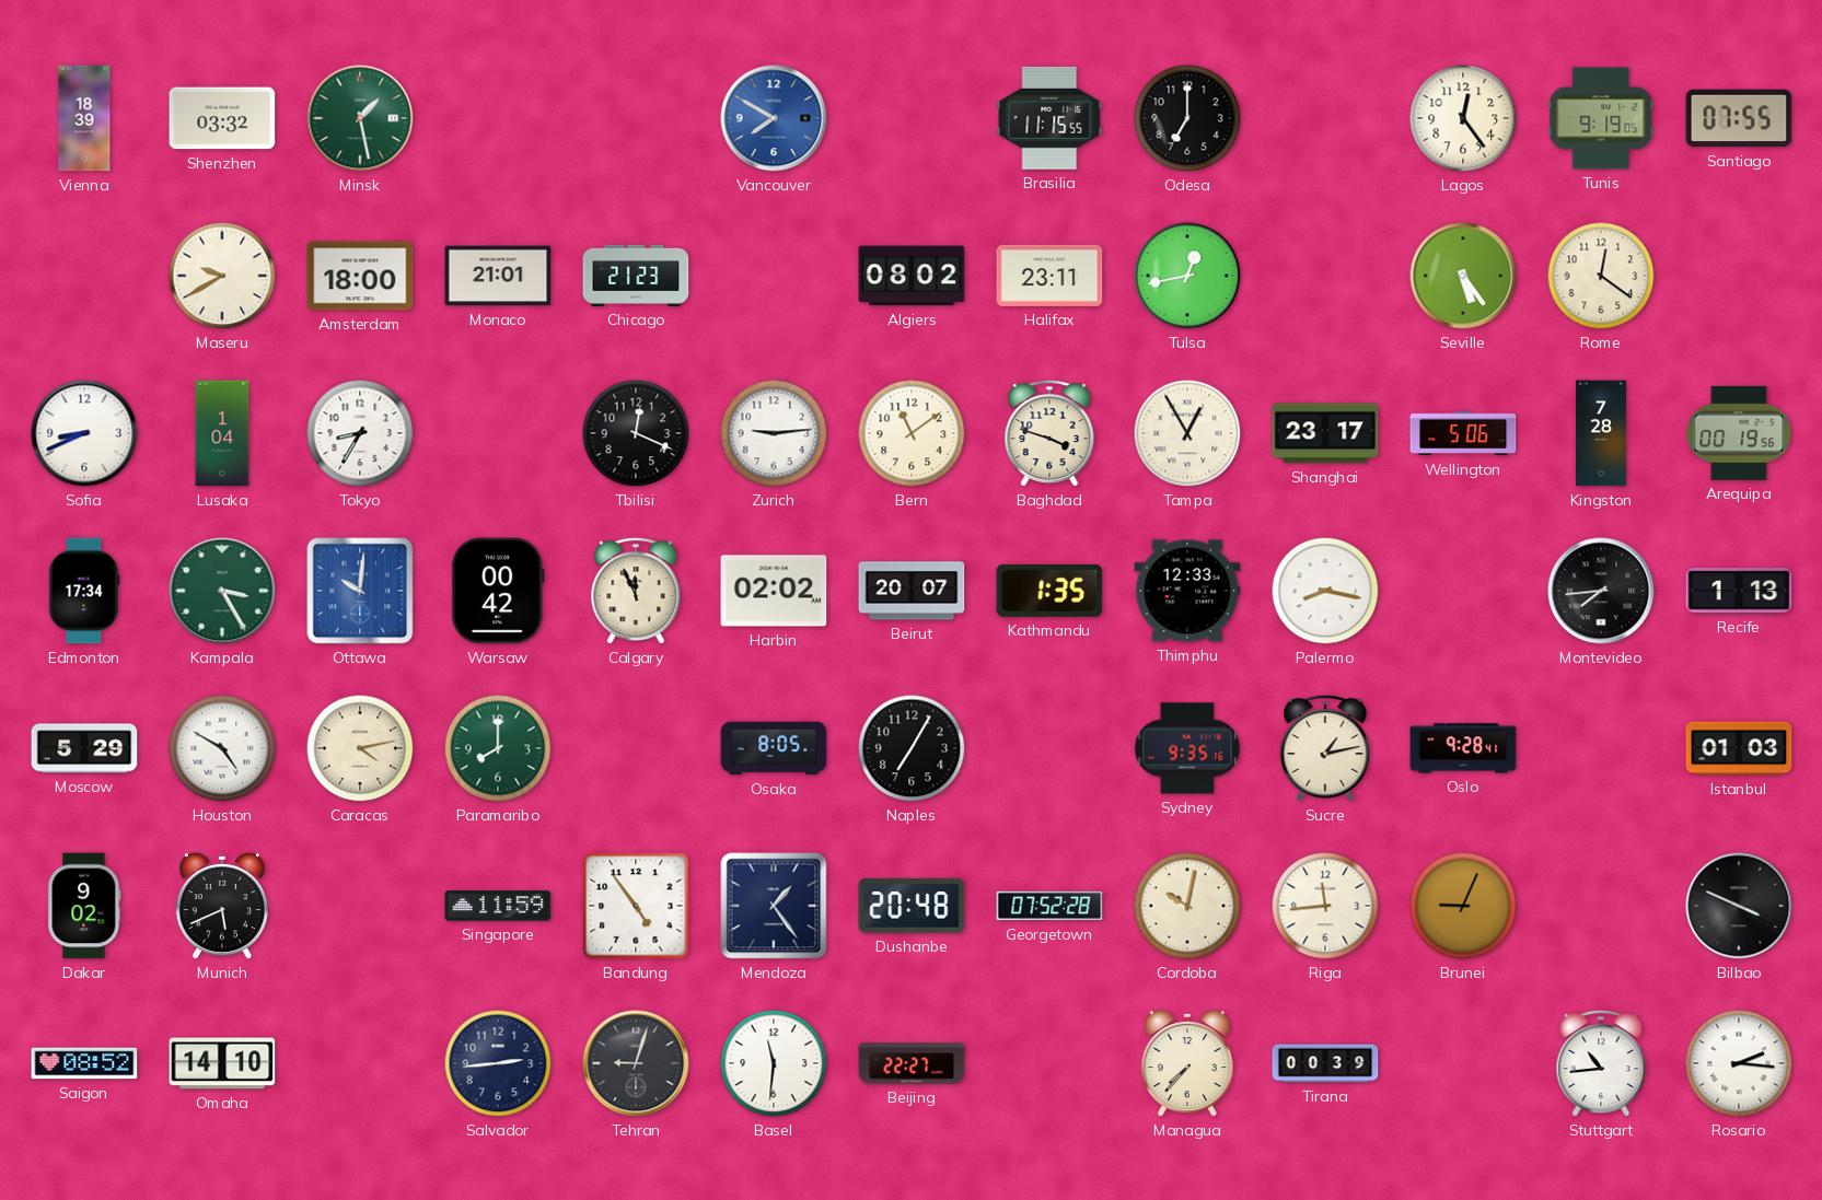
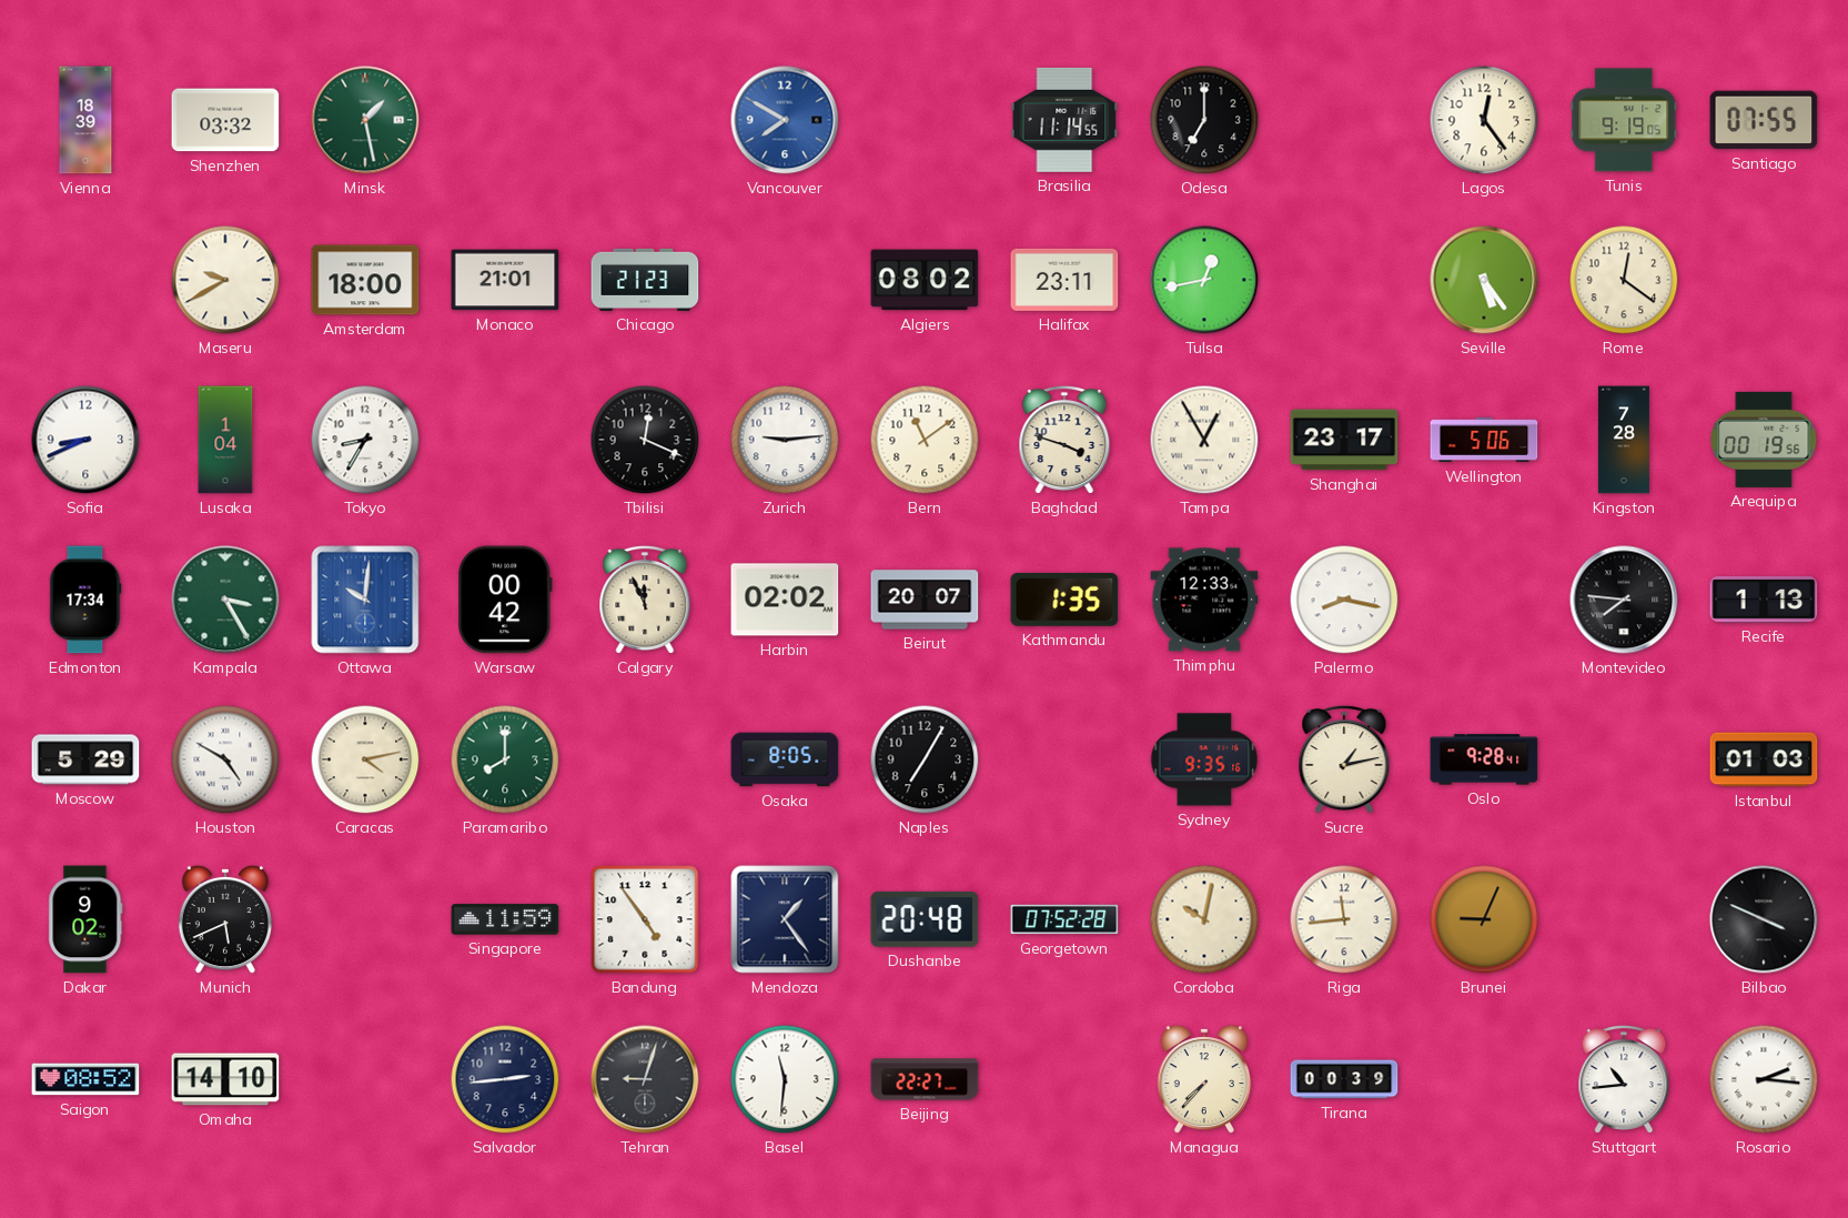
Brasilia: 11:15 -> 11:14
Montevideo: 7:44 -> 7:46
